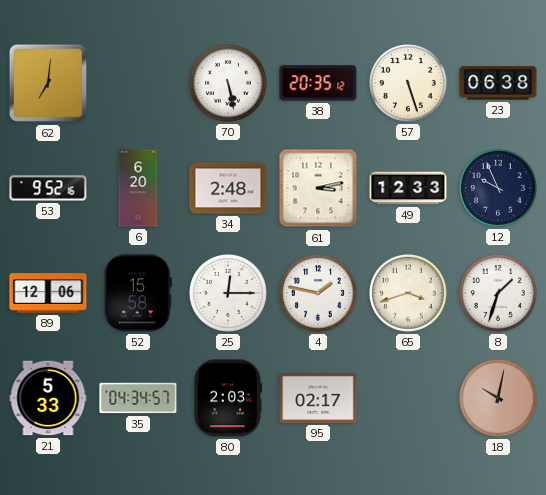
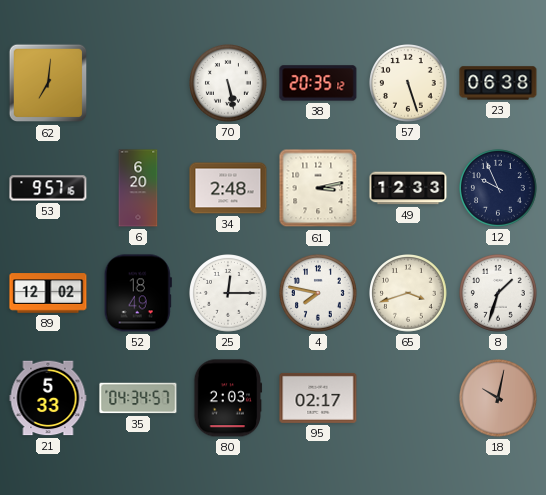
53: 9:52 -> 9:57
89: 12:06 -> 12:02
52: 15:58 -> 18:49
4: 1:47 -> 7:47
